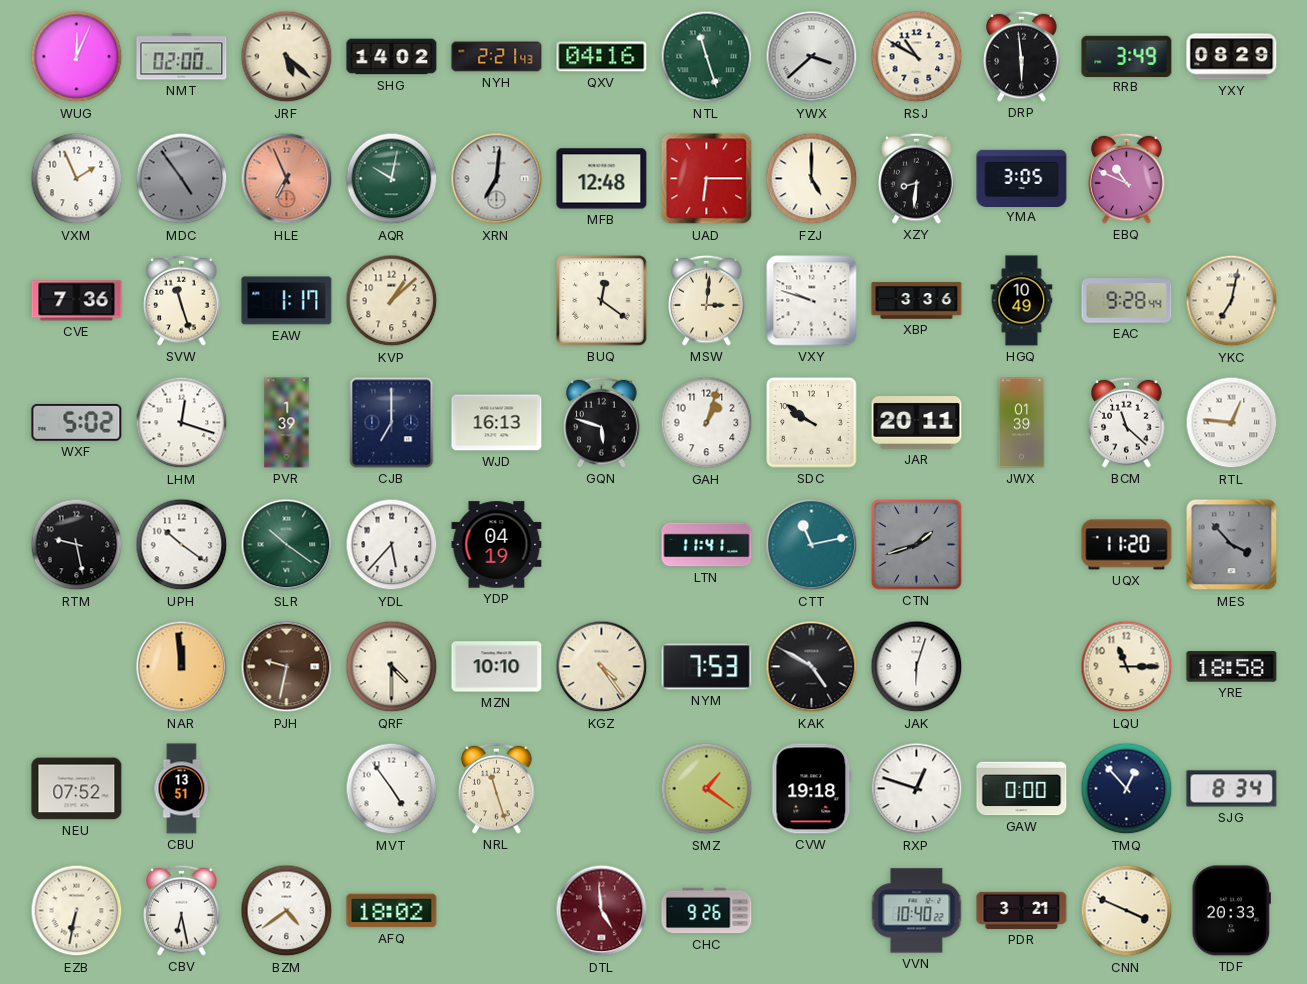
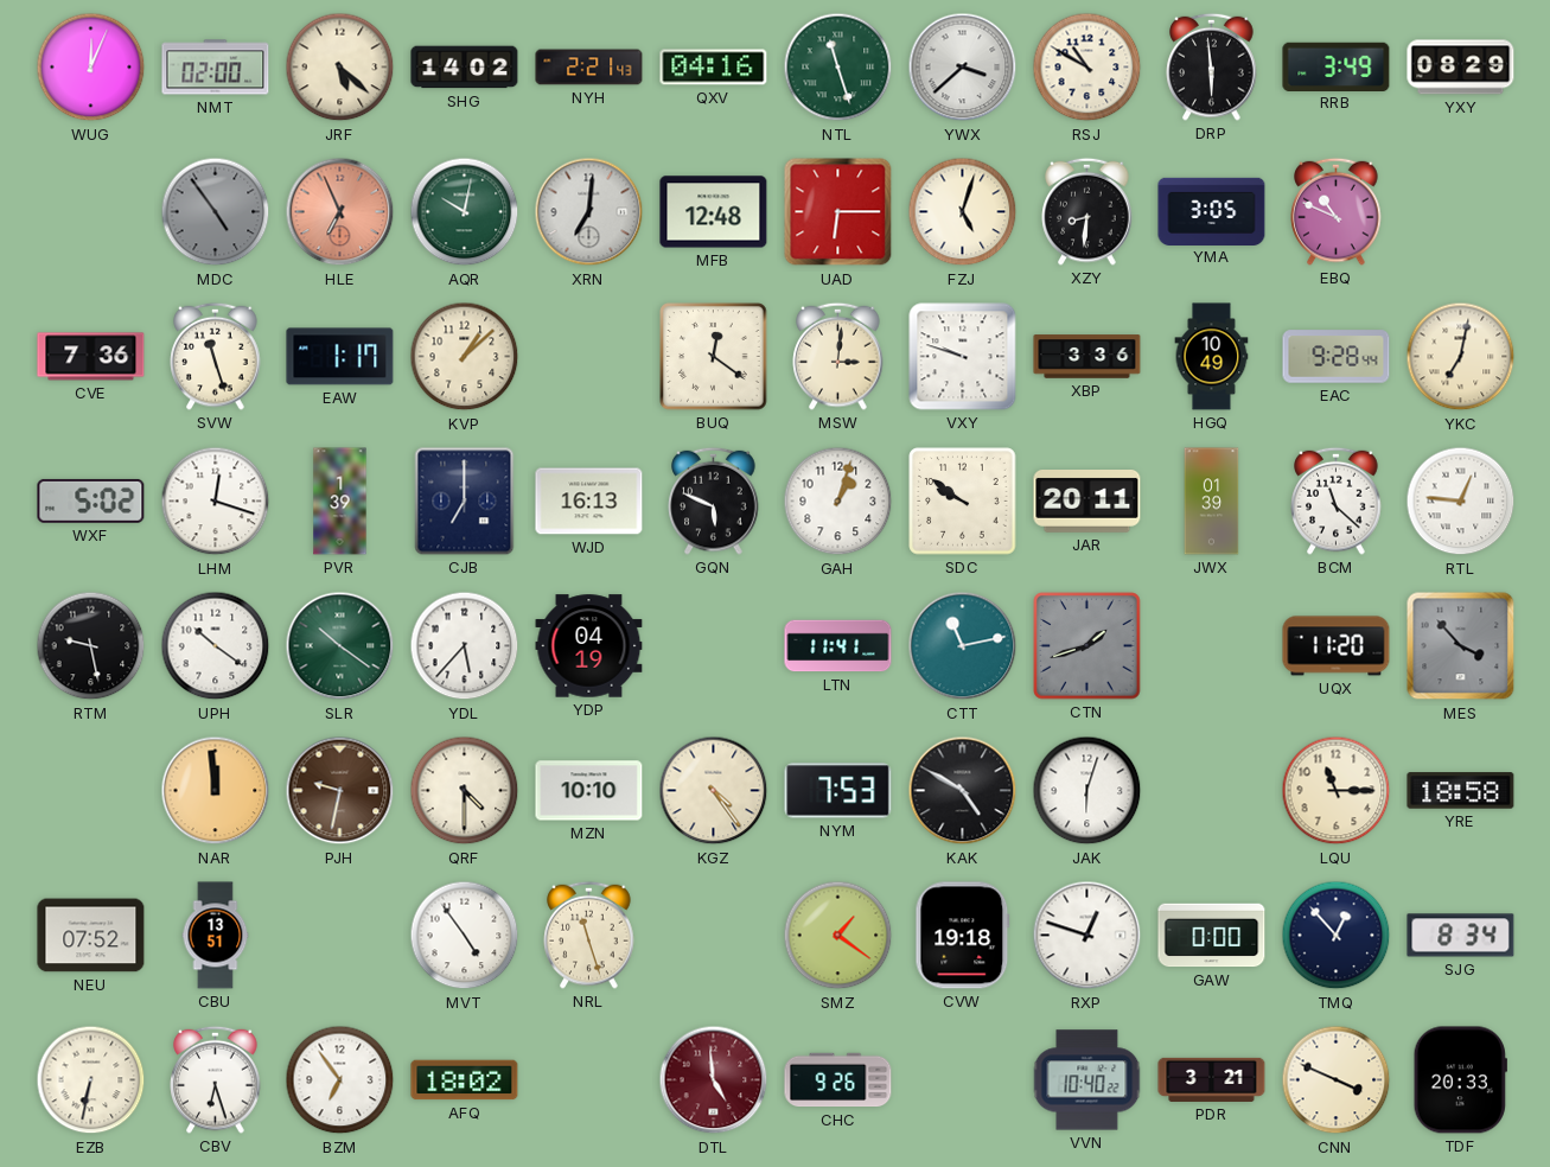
VXM: 1:56 -> none
FZJ: 5:00 -> 5:03
GQN: 5:48 -> 5:49
CBV: 6:28 -> 6:27
BZM: 4:39 -> 6:54
